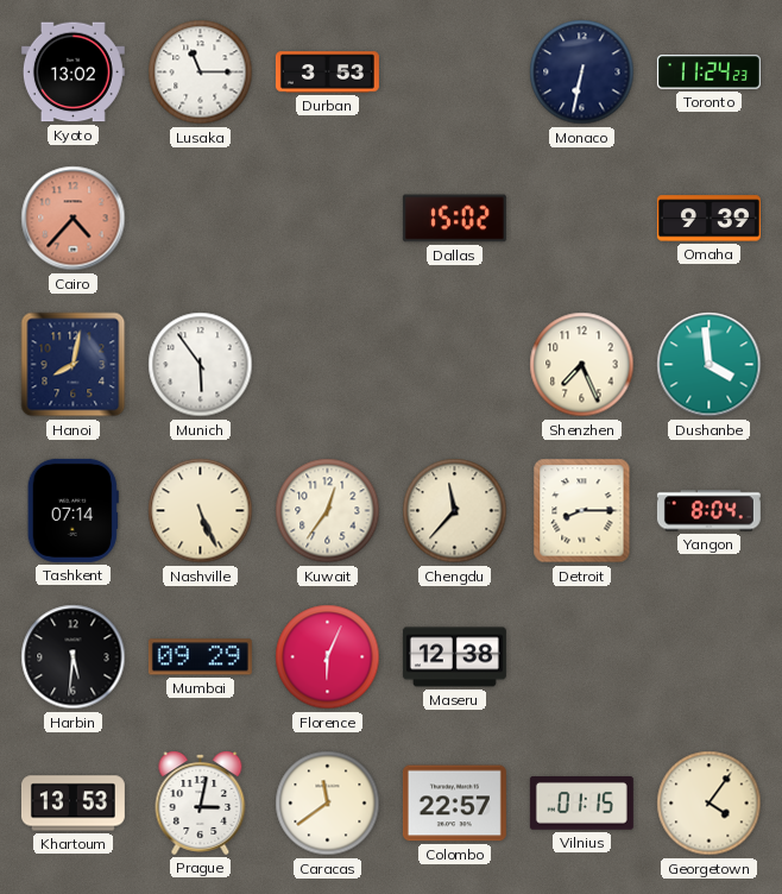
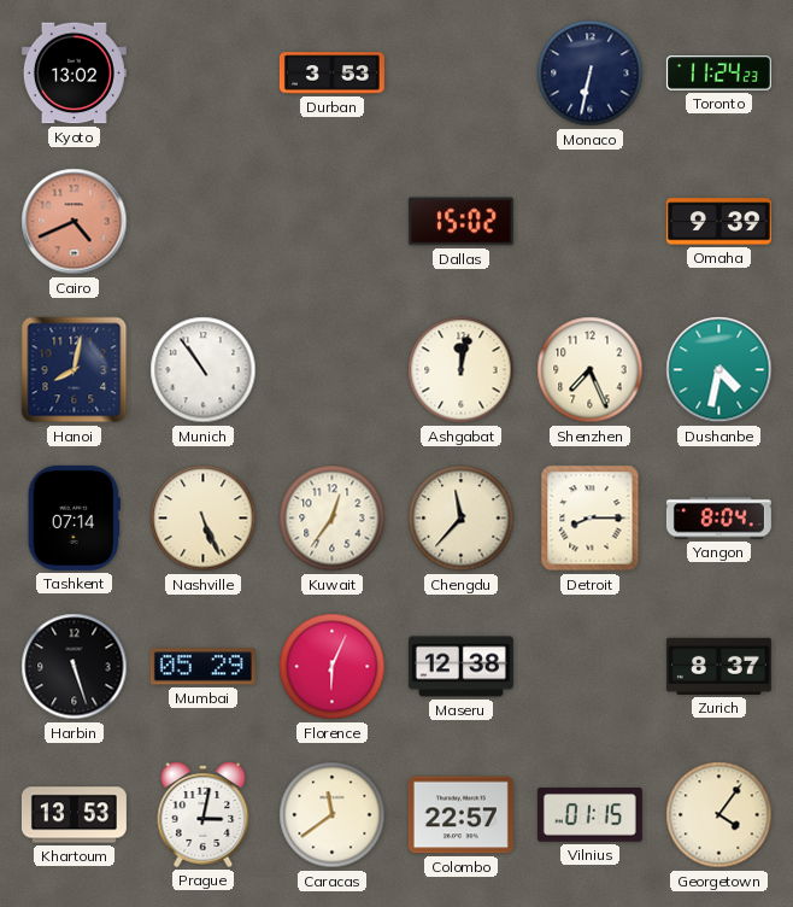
Lusaka: 11:15 -> none
Cairo: 4:37 -> 4:41
Munich: 5:54 -> 10:54
Ashgabat: none -> 12:02
Dushanbe: 3:59 -> 4:32
Harbin: 5:31 -> 5:27
Mumbai: 09:29 -> 05:29
Zurich: none -> 8:37
